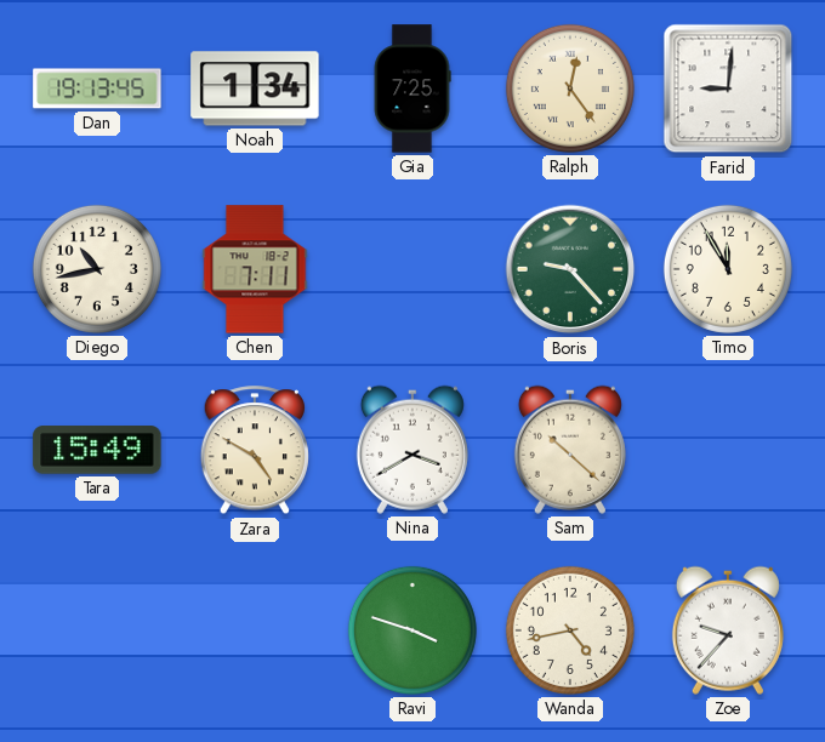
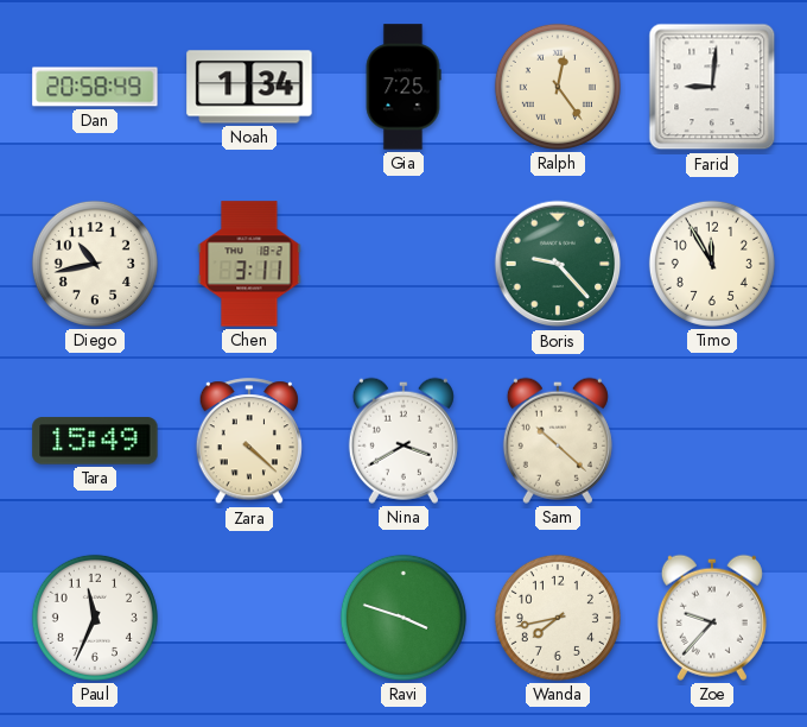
Dan: 19:13 -> 20:58
Chen: 7:11 -> 3:11
Zara: 4:50 -> 4:22
Paul: none -> 11:34
Wanda: 4:43 -> 7:43
